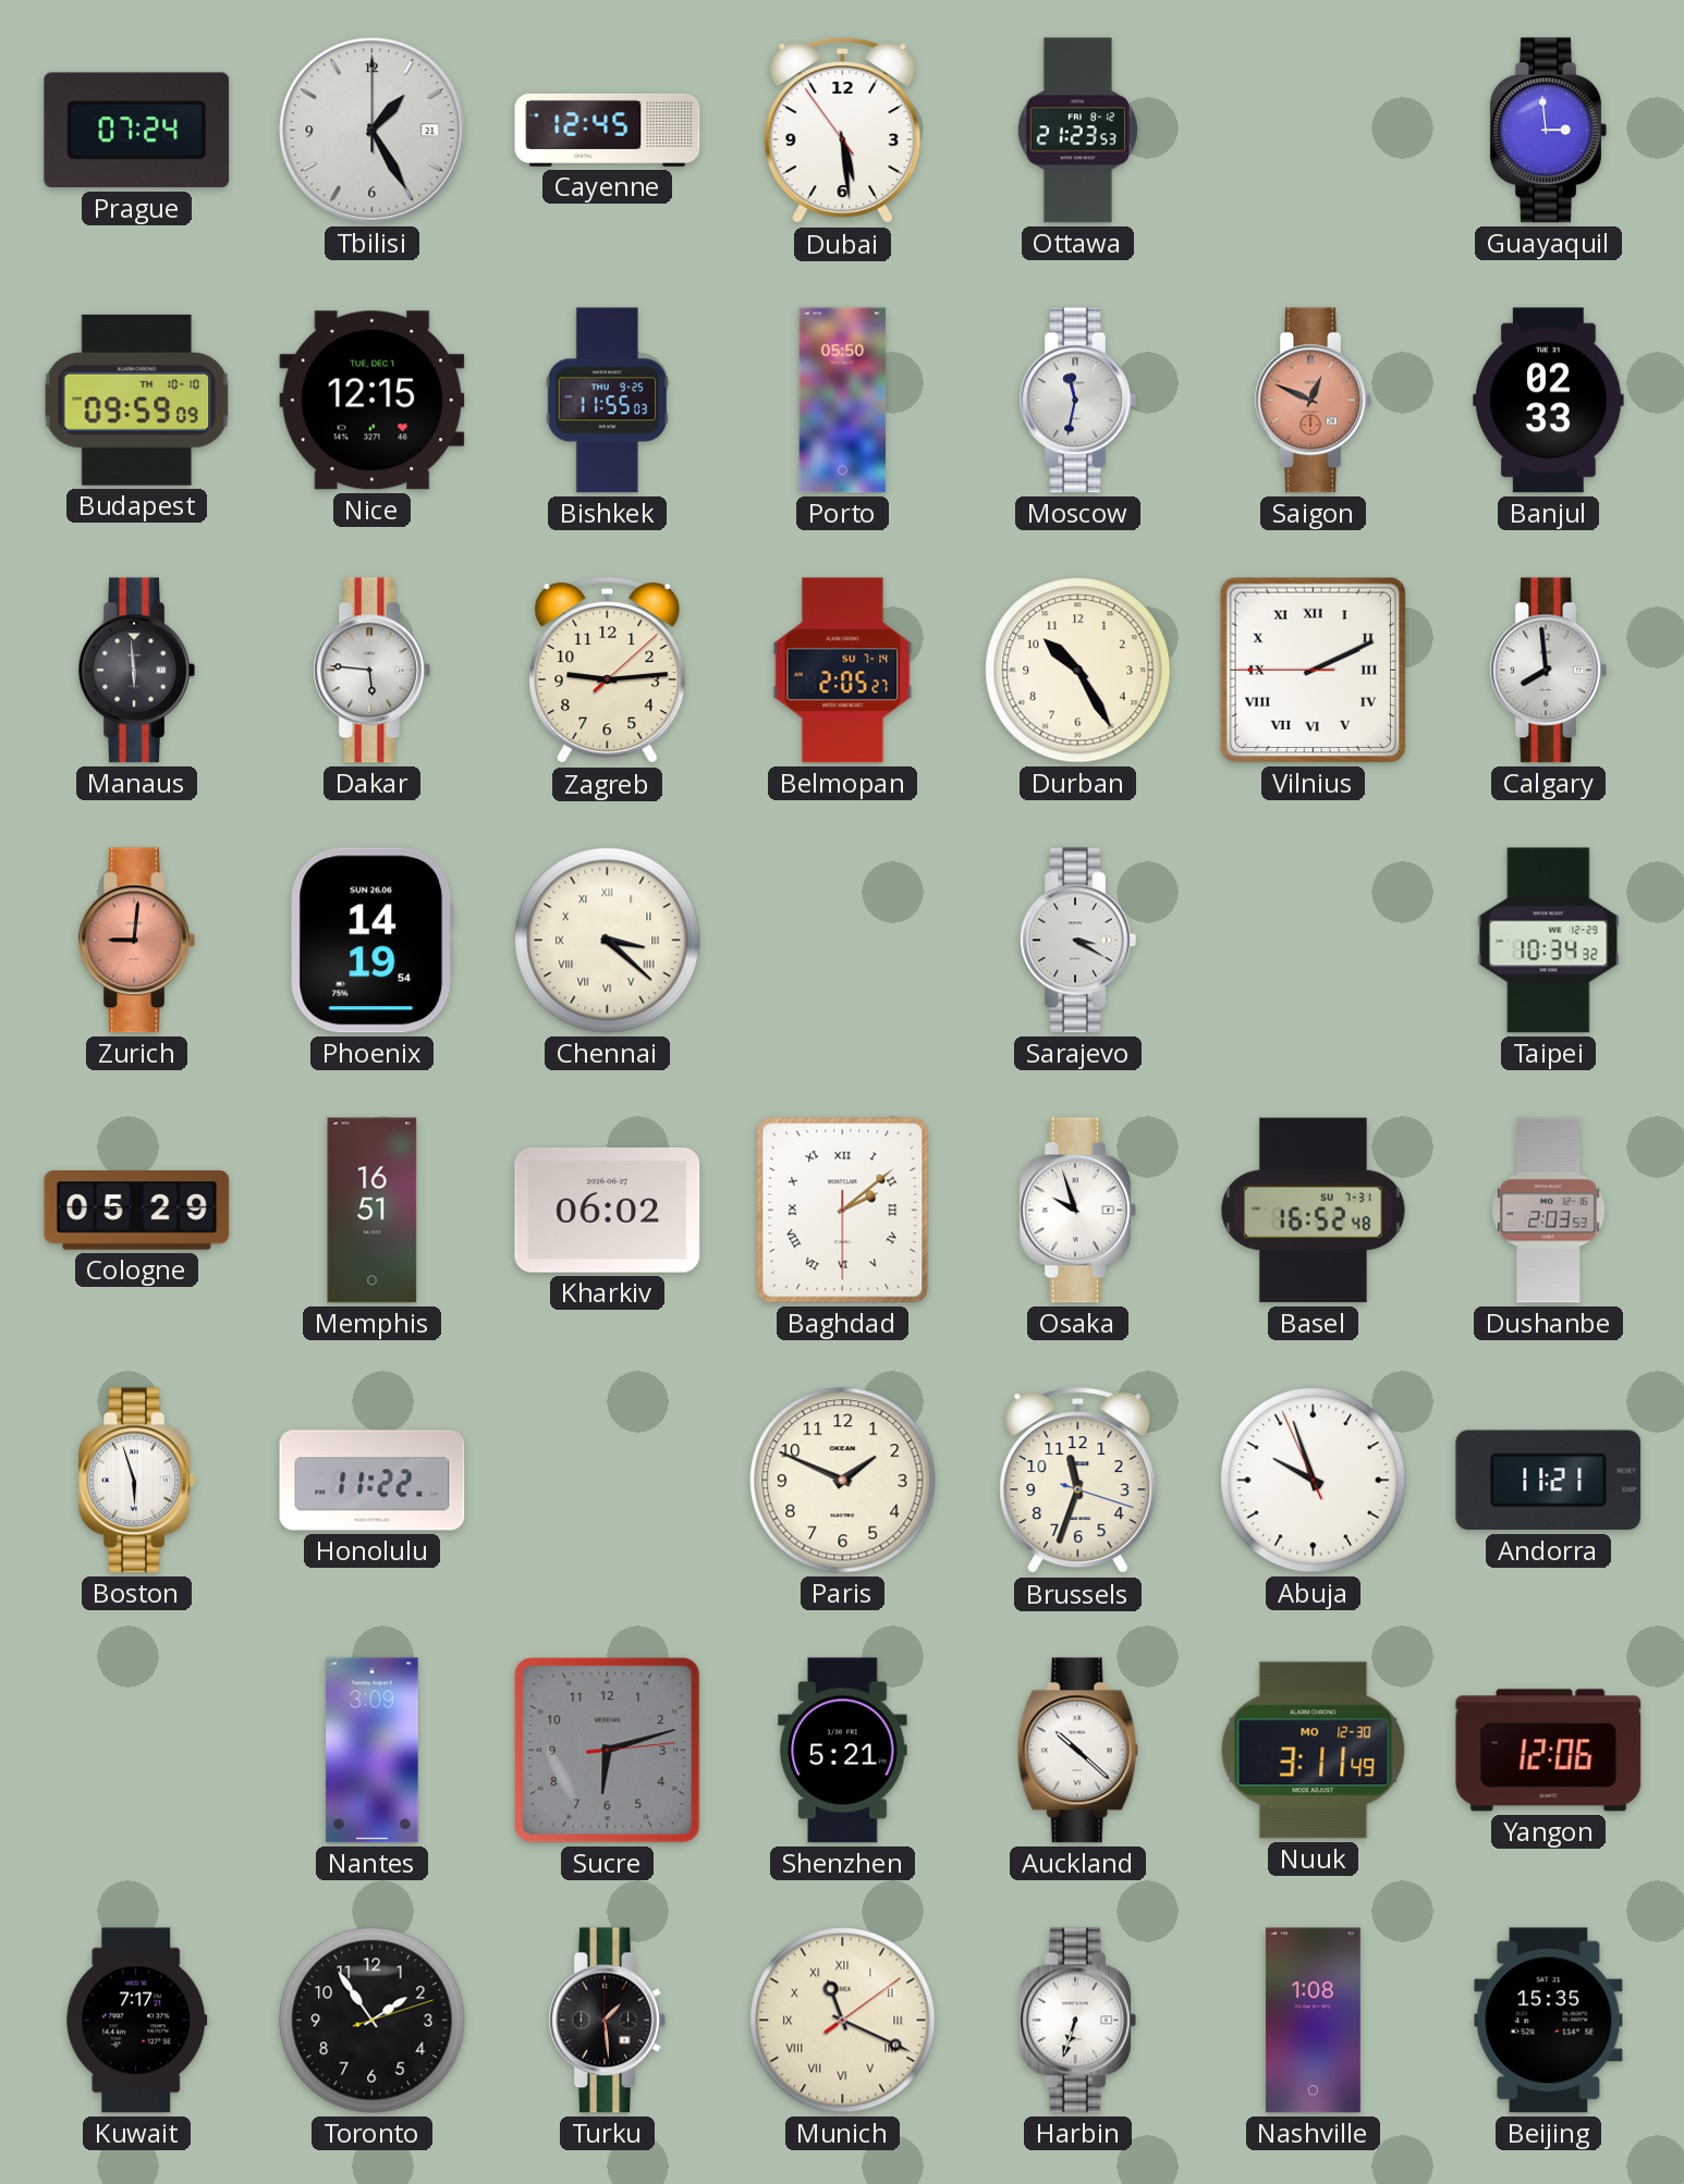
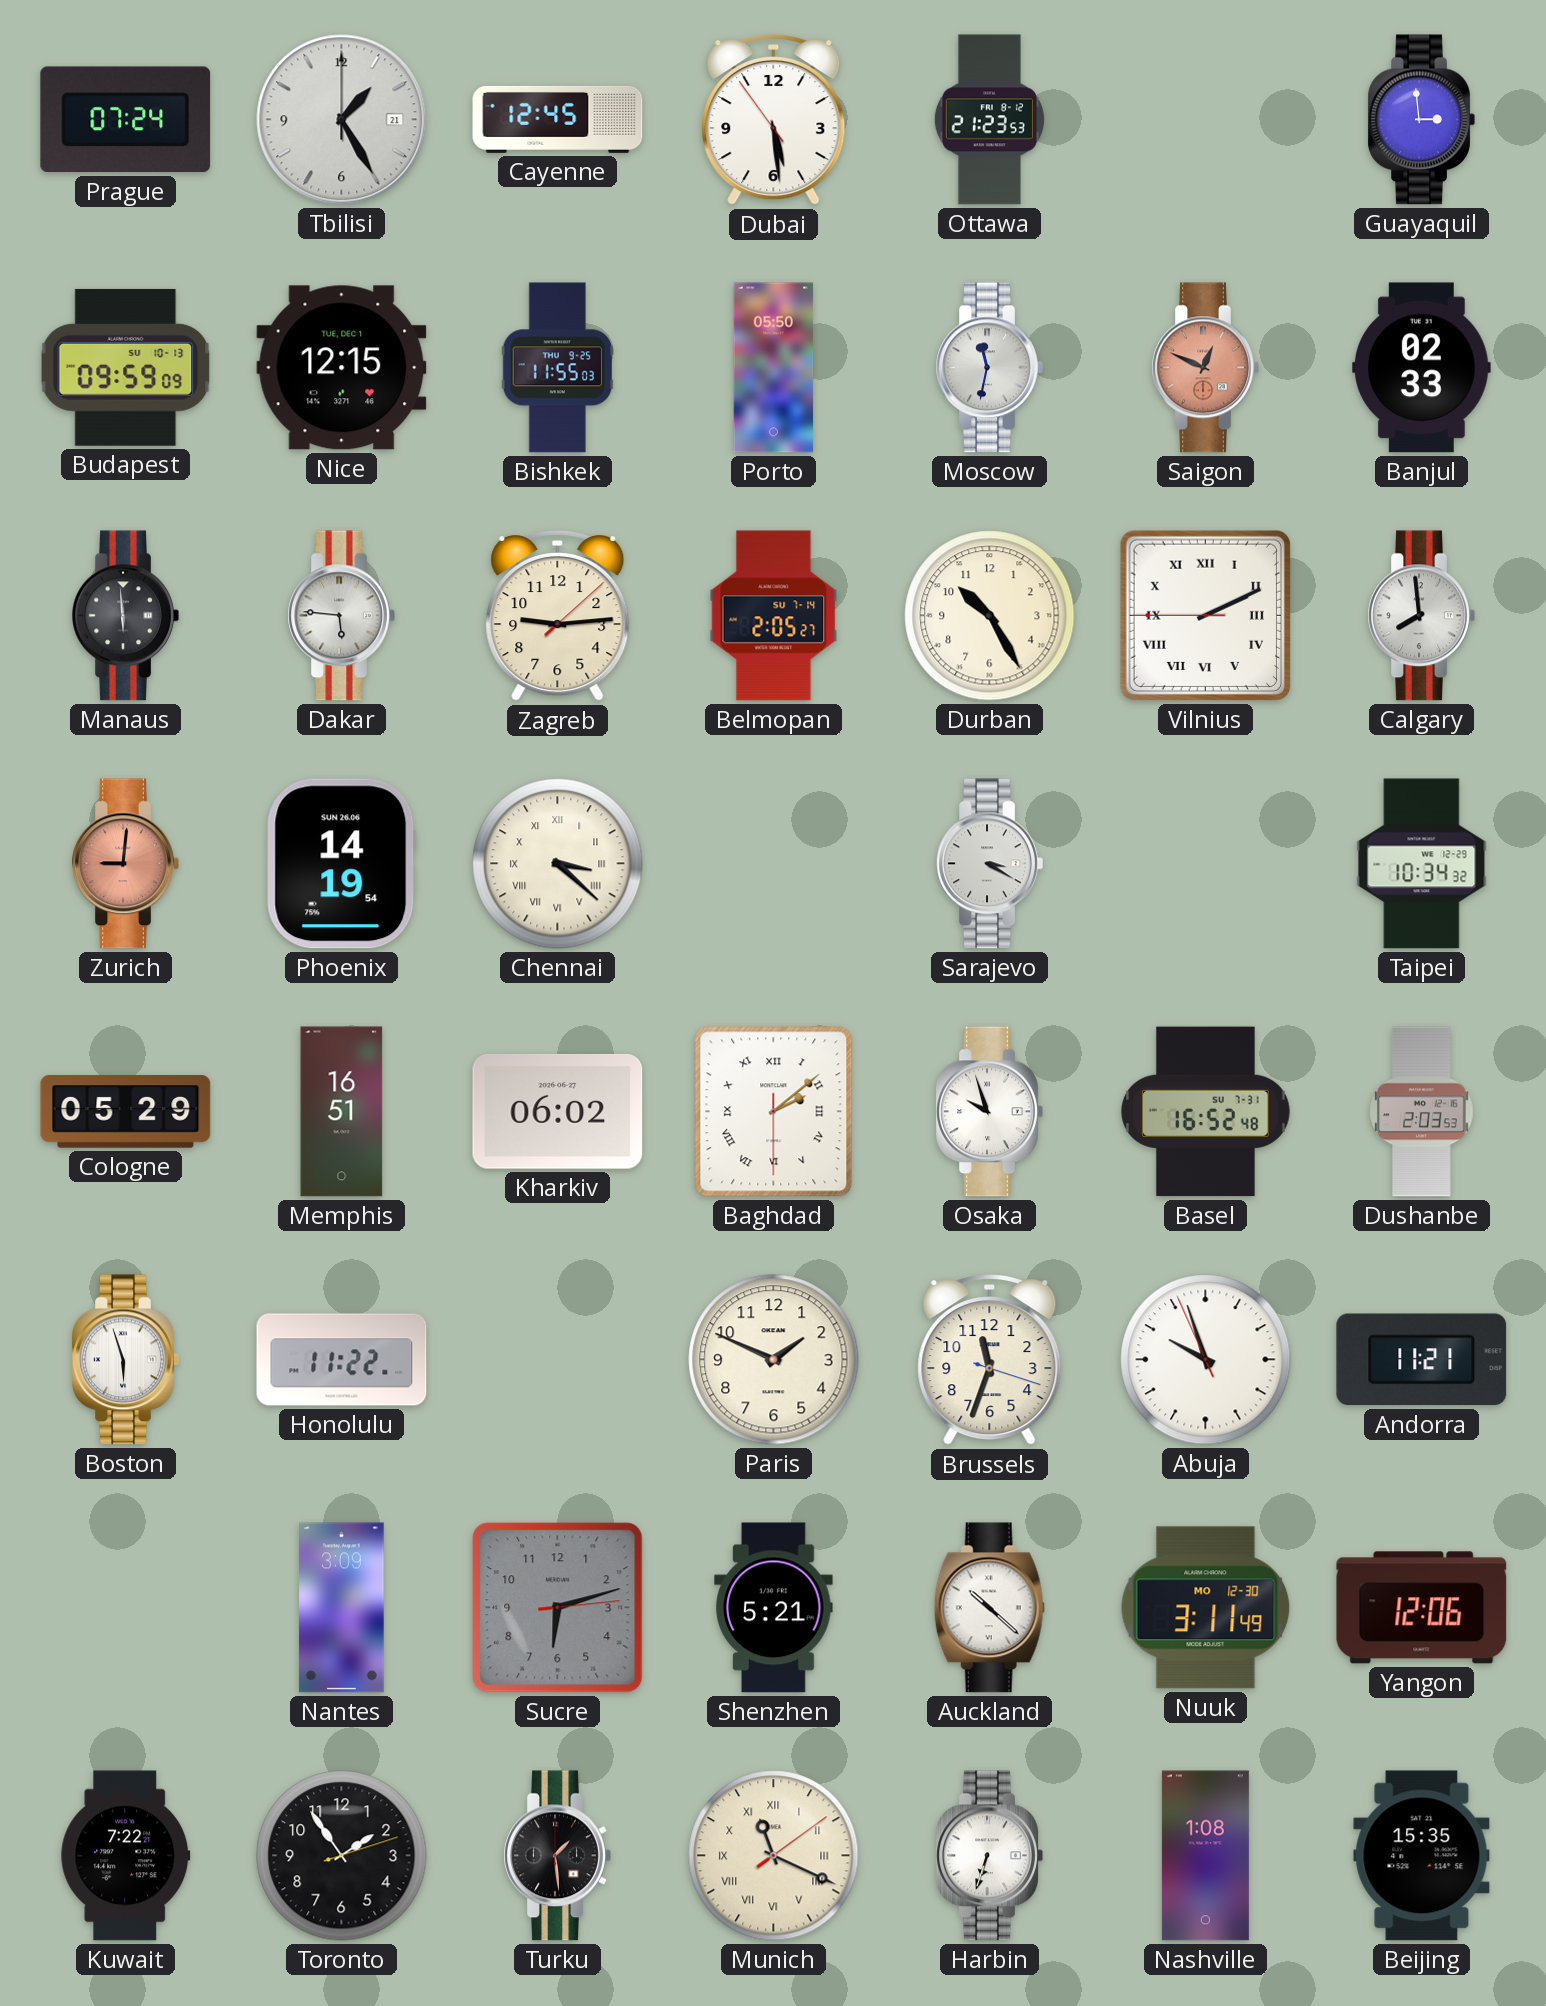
Budapest date: TH 10-10 -> SU 10-13
Kuwait: 7:17 -> 7:22
